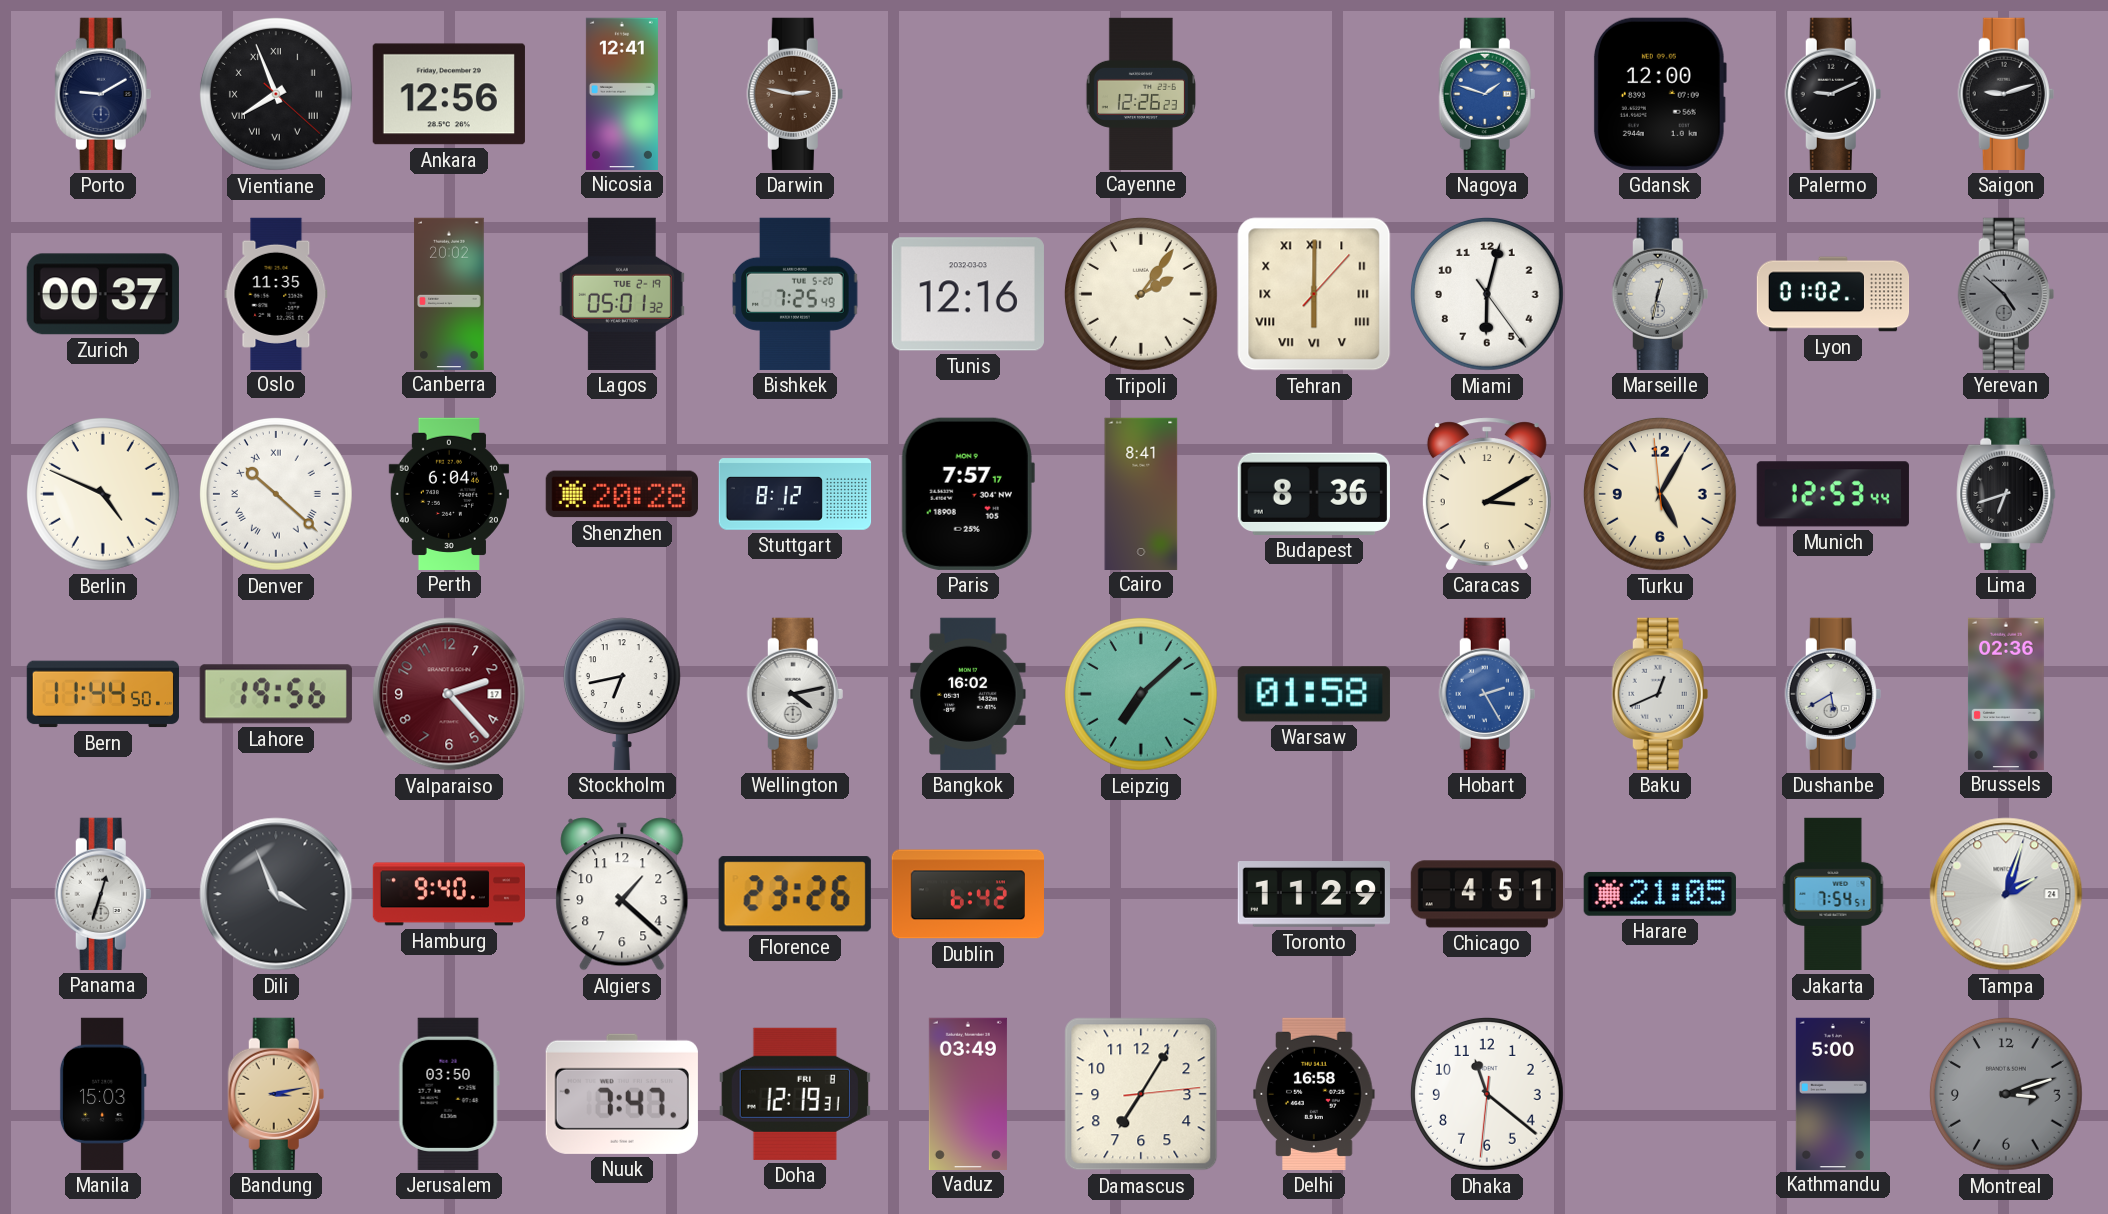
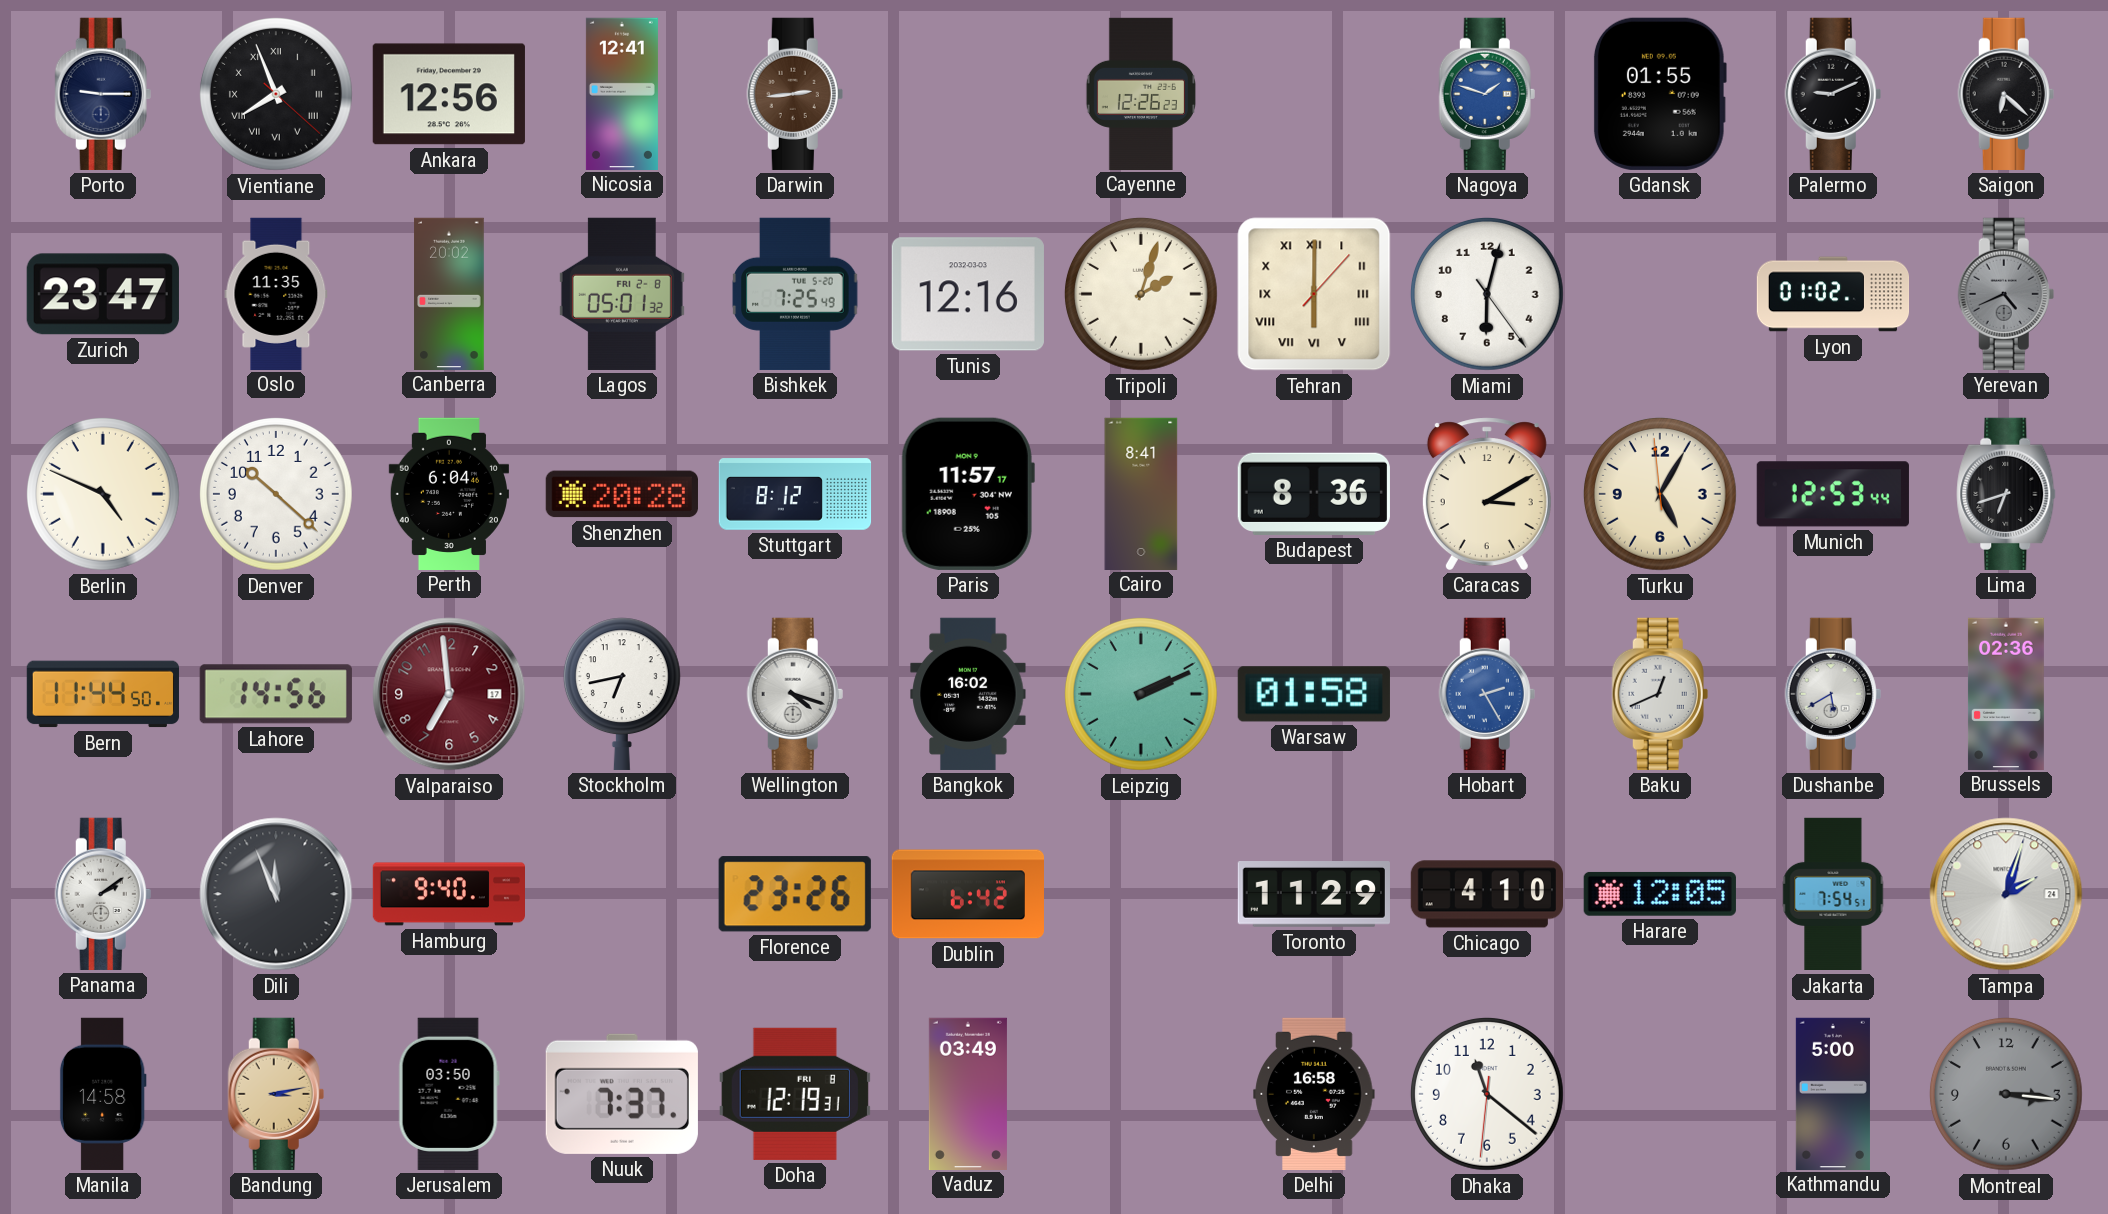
Porto: 9:10 -> 9:15
Darwin: 2:47 -> 2:44
Gdansk: 12:00 -> 01:55
Saigon: 9:12 -> 6:22
Zurich: 00:37 -> 23:47
Lagos date: TUE 2-19 -> FRI 2-8
Tripoli: 2:06 -> 2:03
Marseille: 12:32 -> none
Yerevan: 4:52 -> 4:41
Denver numerals: Roman -> Arabic
Paris: 7:57 -> 11:57
Lahore: 19:56 -> 14:56
Valparaiso: 2:23 -> 6:59
Wellington: 4:13 -> 4:18
Leipzig: 7:08 -> 2:11
Panama: 12:33 -> 2:09
Dili: 3:56 -> 11:56
Algiers: 1:22 -> none
Chicago: 4:51 -> 4:10
Harare: 21:05 -> 12:05
Manila: 15:03 -> 14:58
Nuuk: 7:47 -> 7:37
Damascus: 7:05 -> none
Montreal: 3:12 -> 3:16
